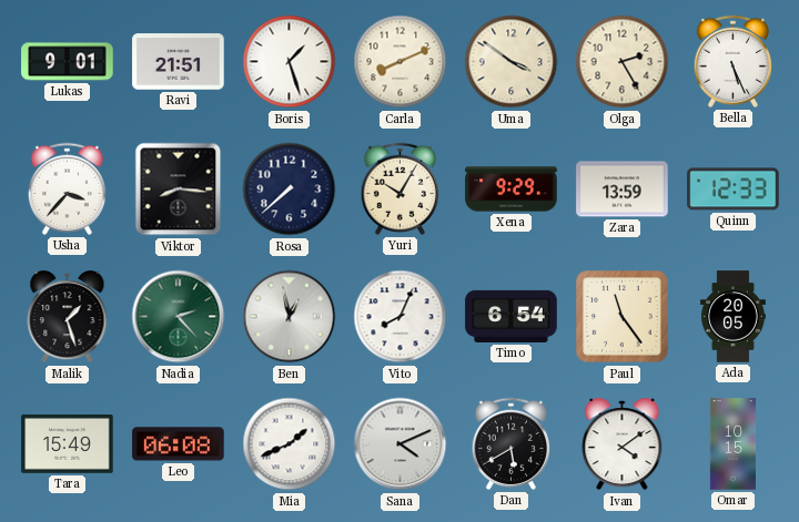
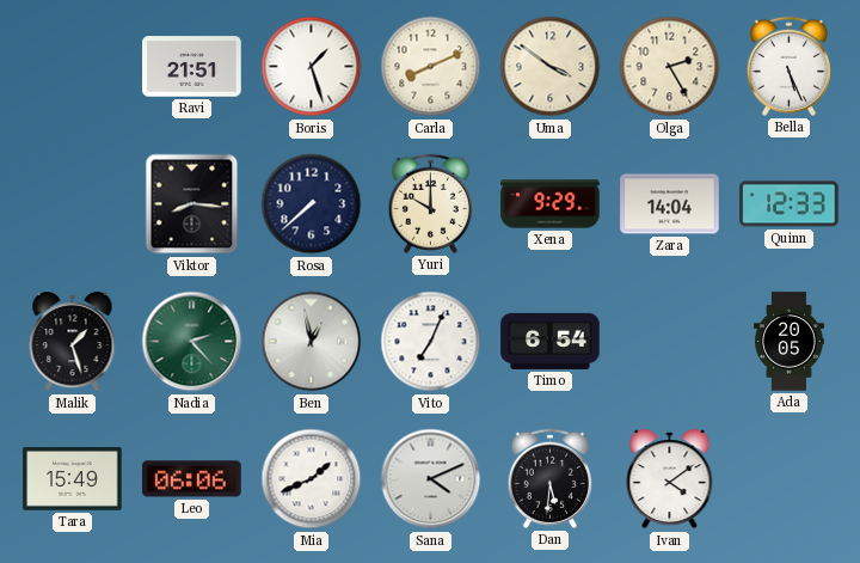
Lukas: 9:01 -> none
Usha: 3:37 -> none
Yuri: 10:05 -> 10:00
Zara: 13:59 -> 14:04
Vito: 8:04 -> 7:04
Paul: 11:24 -> none
Leo: 06:08 -> 06:06
Dan: 5:40 -> 5:31
Omar: 10:15 -> none
